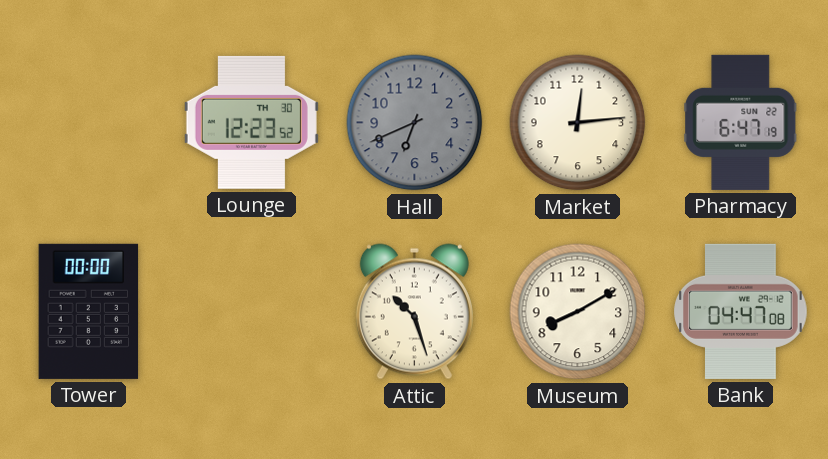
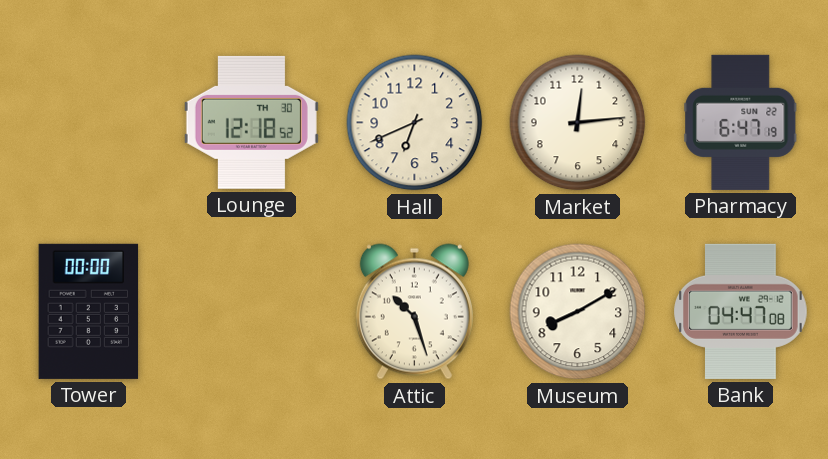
Lounge: 12:23 -> 12:18
Hall dial: grey -> cream
